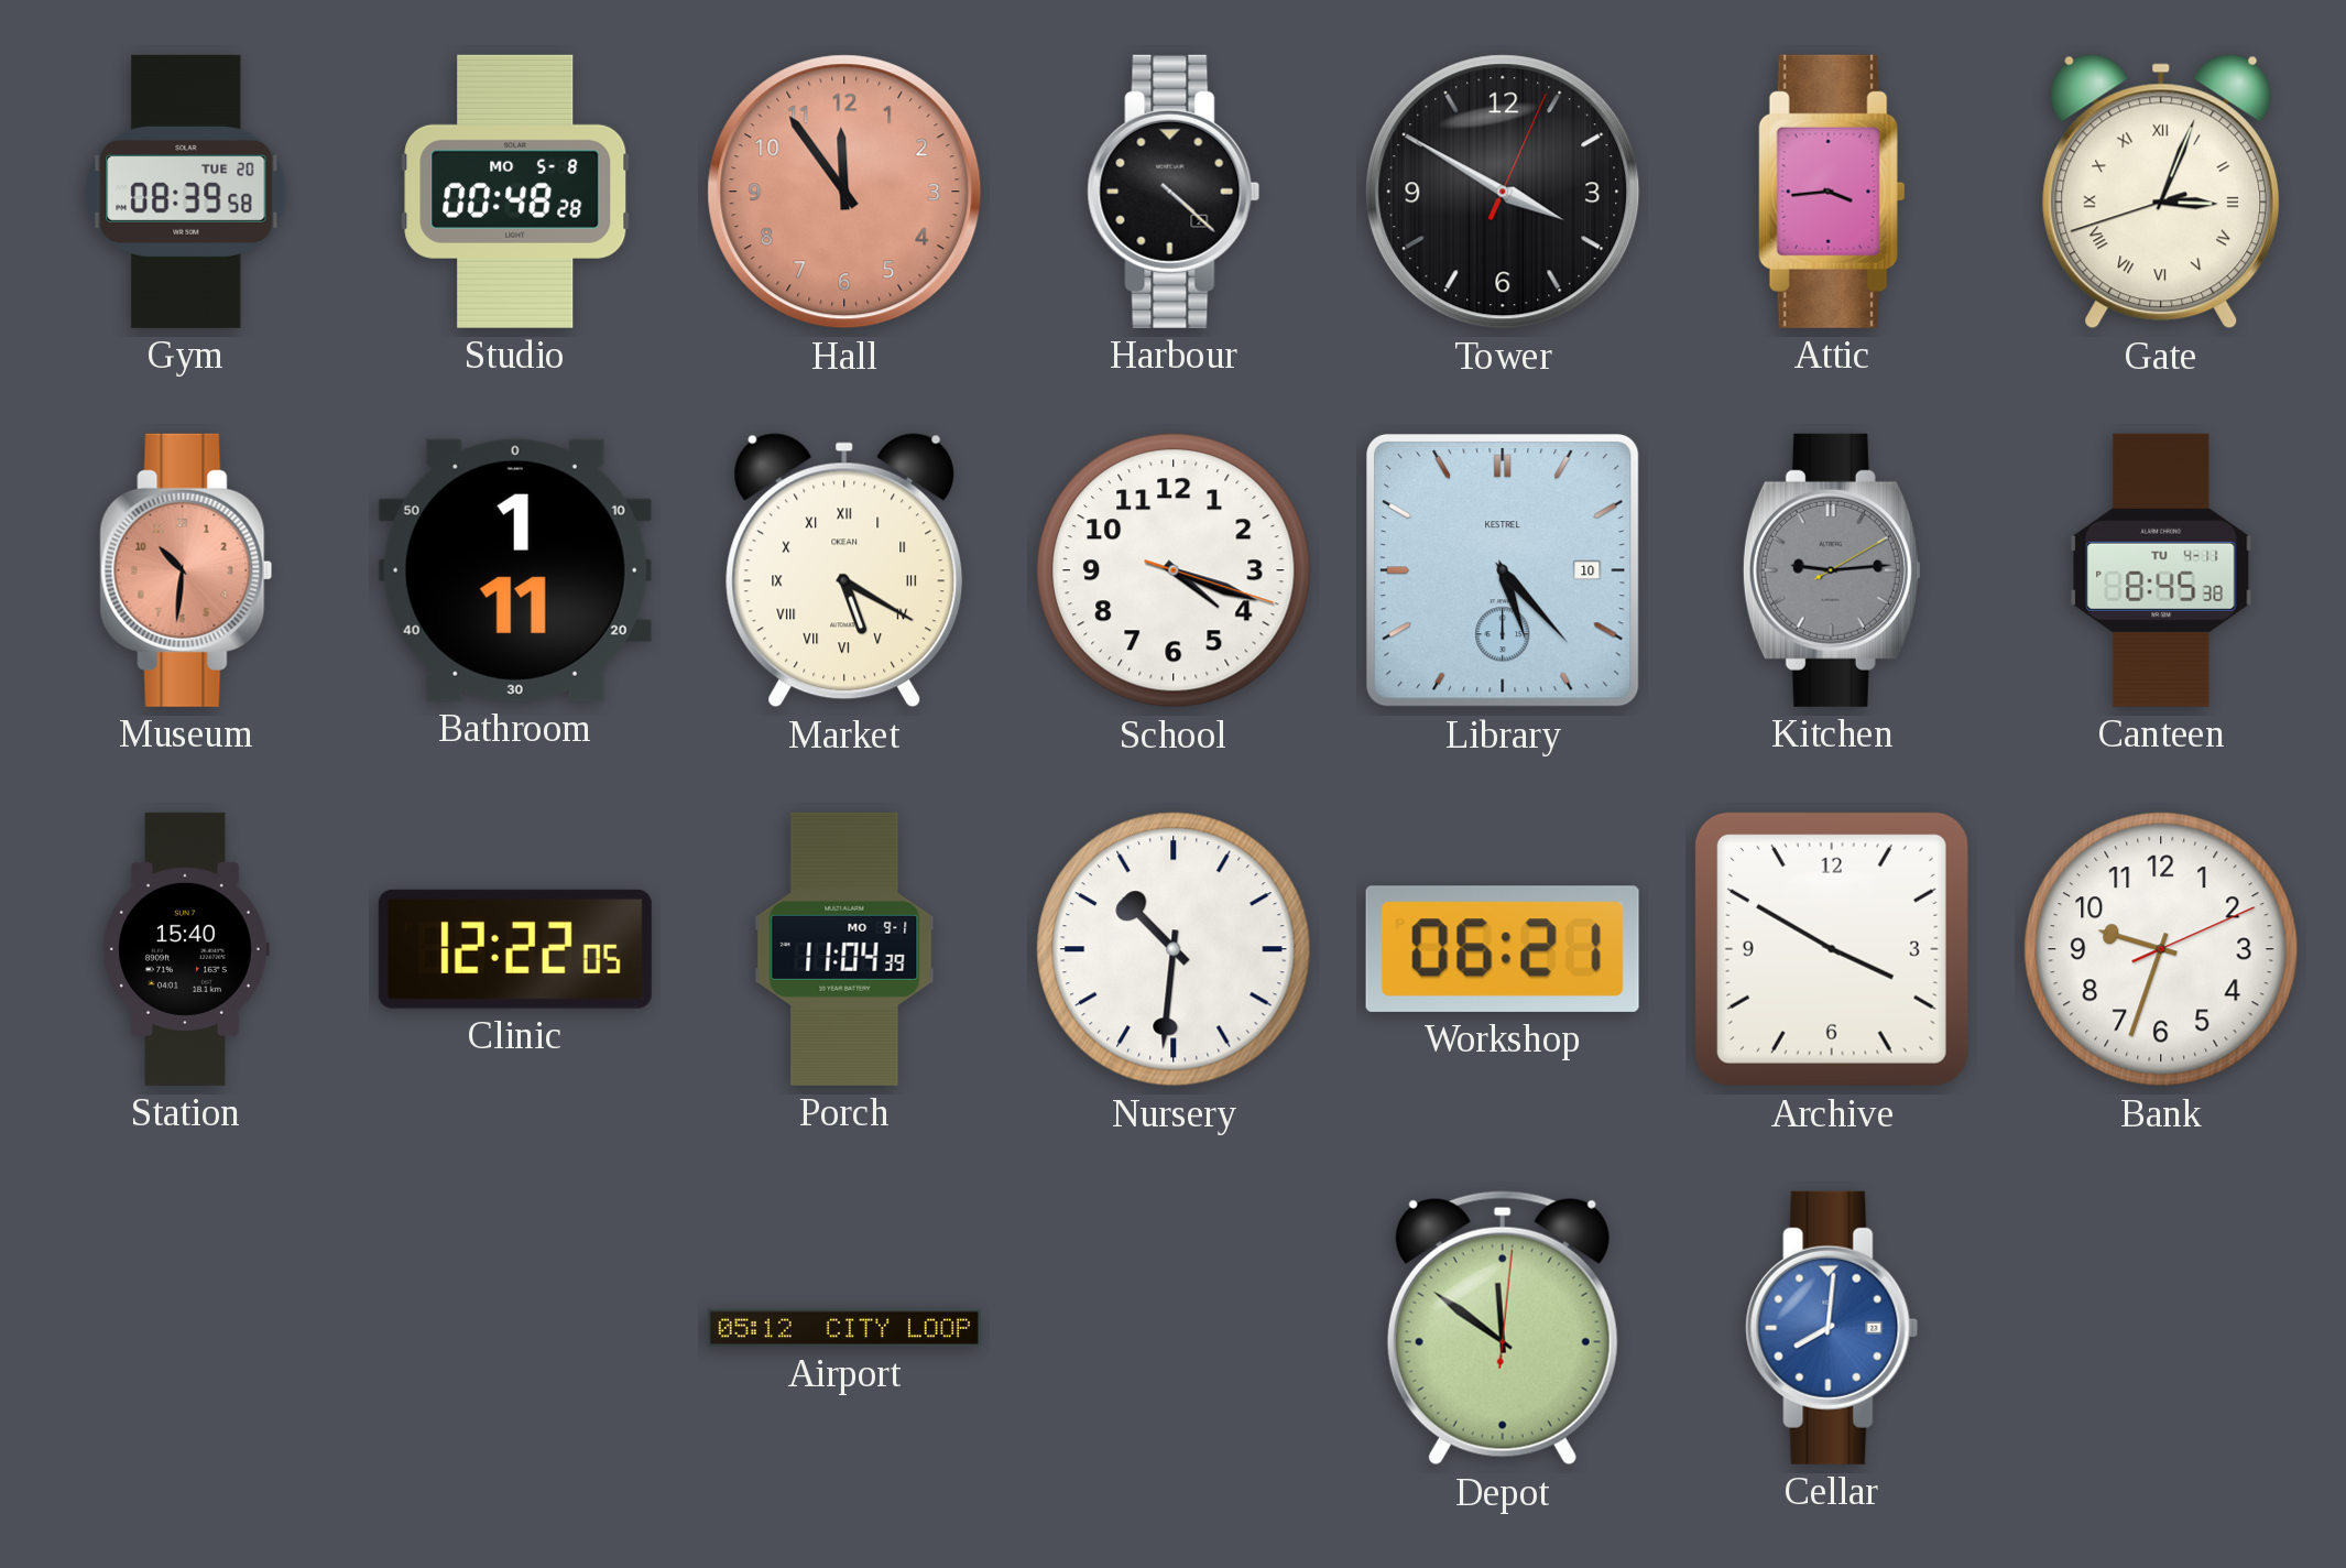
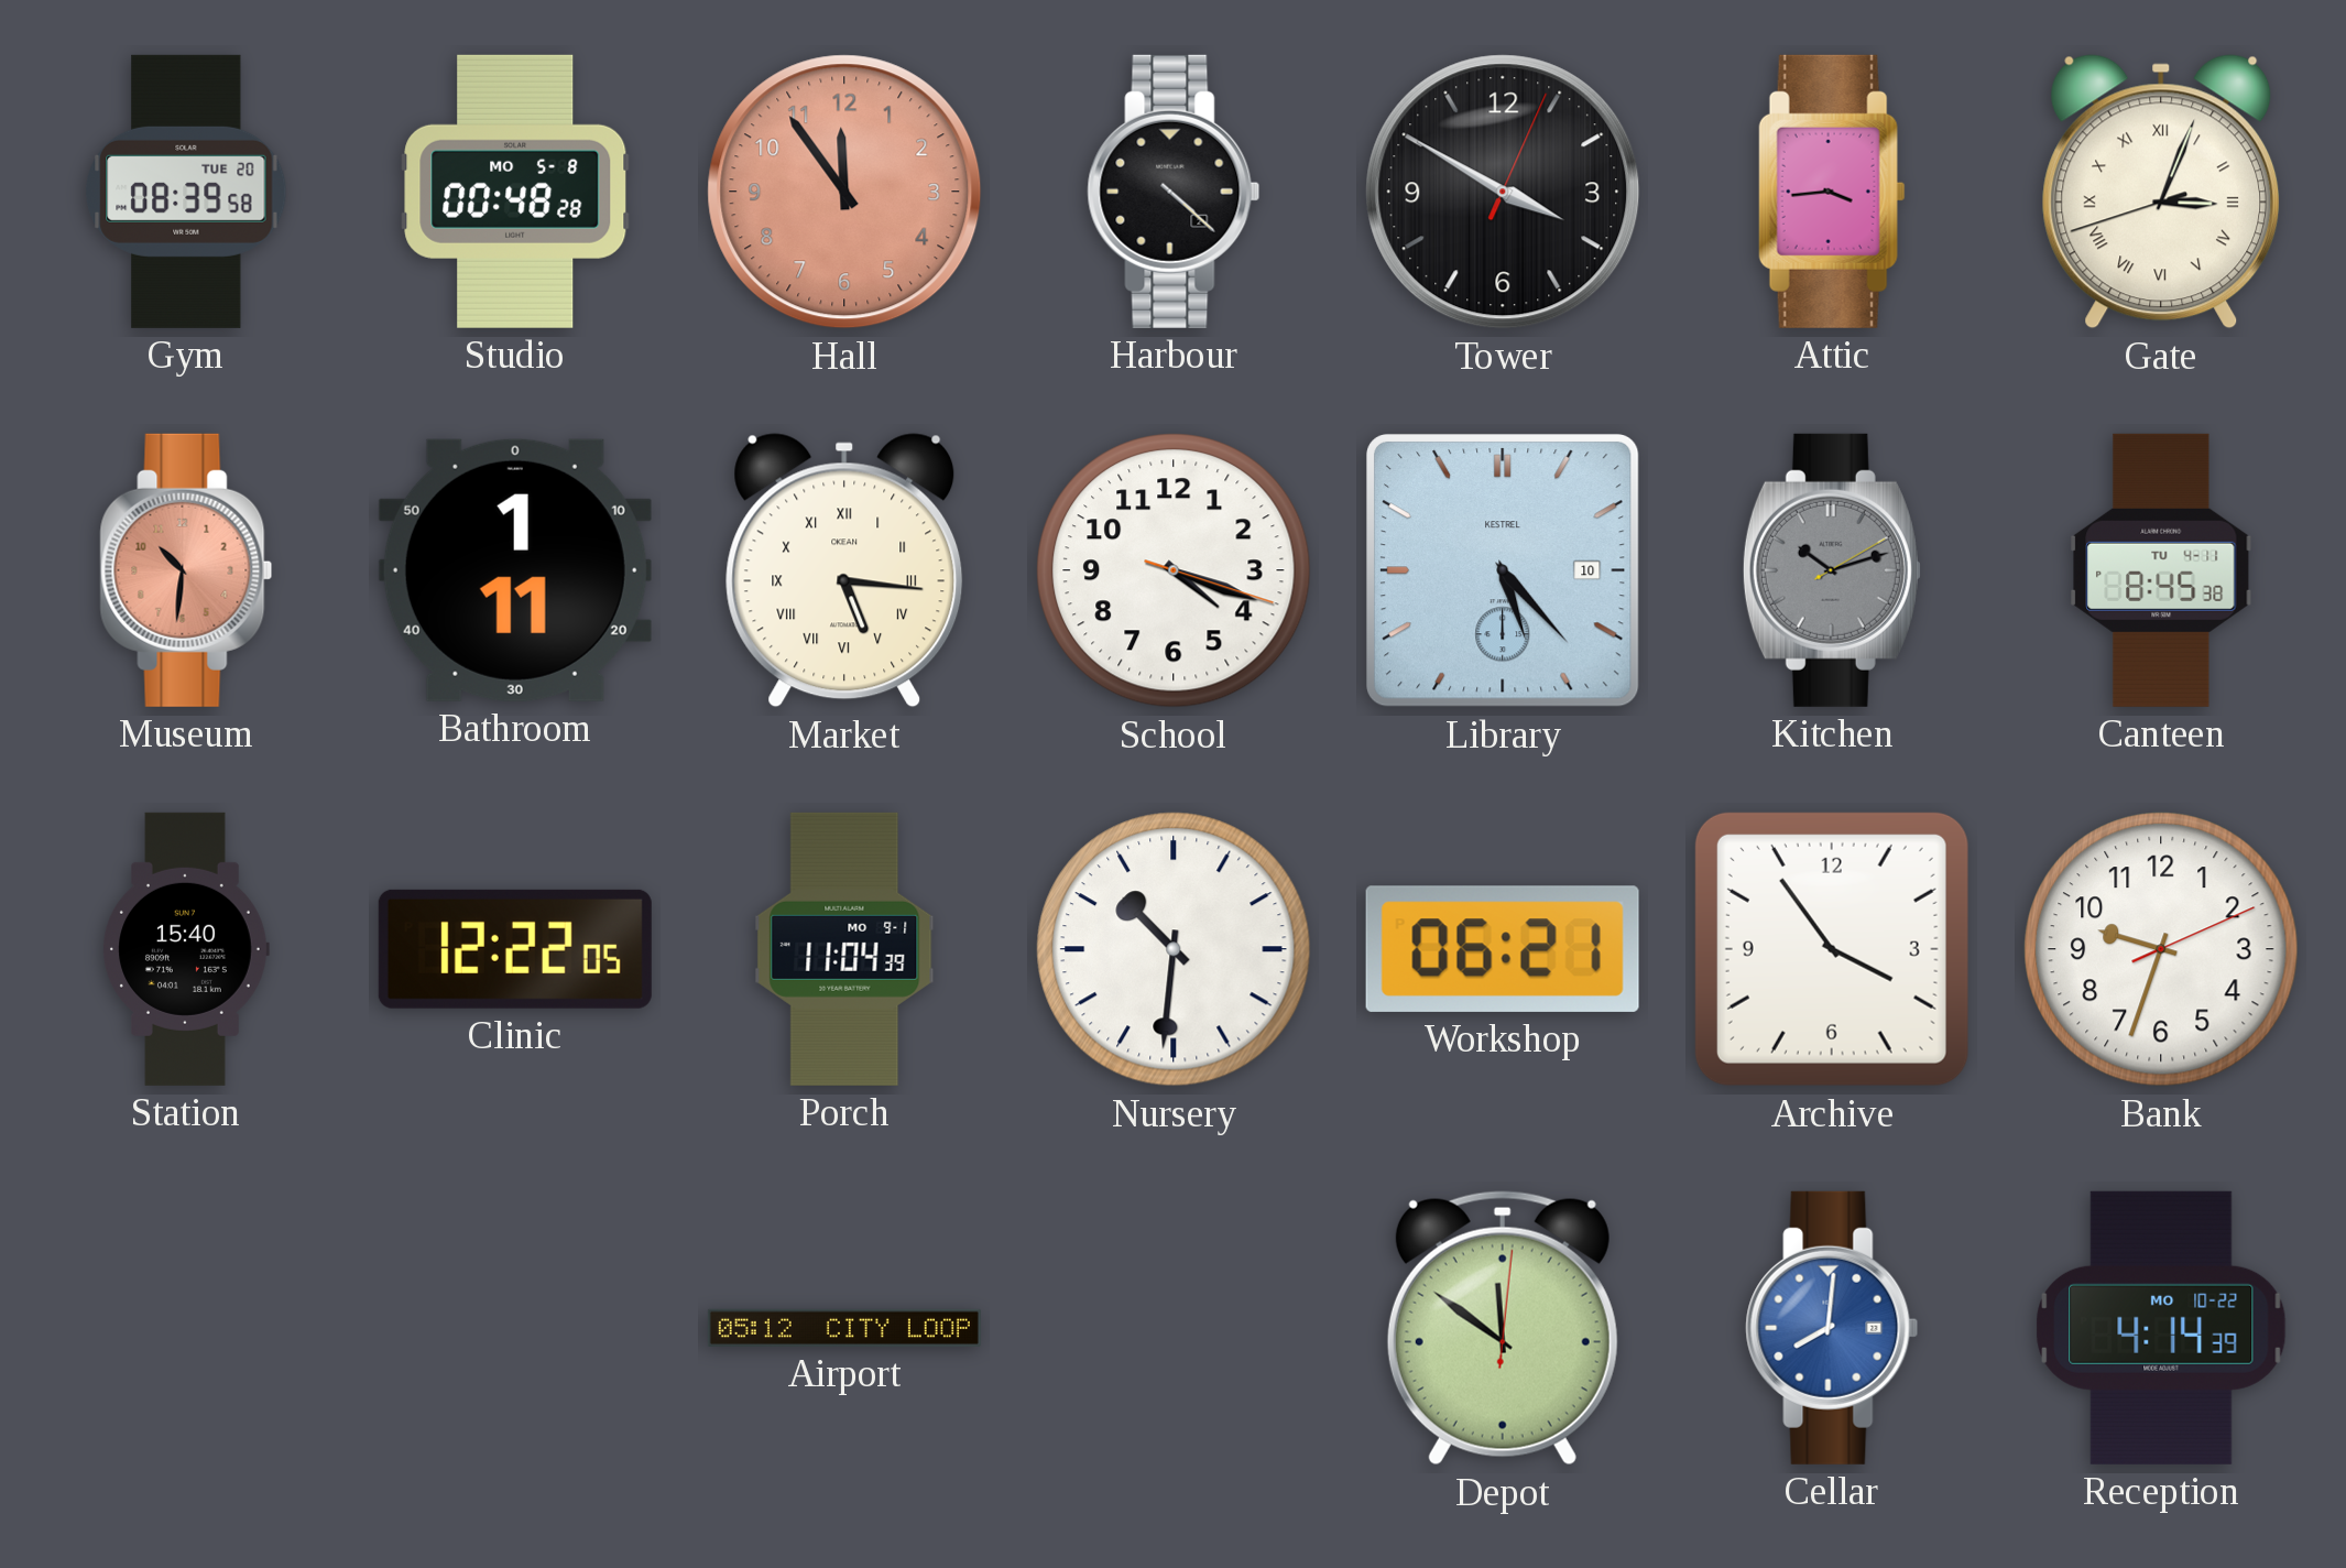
Market: 5:20 -> 5:16
Kitchen: 9:14 -> 10:12
Archive: 3:50 -> 3:54
Reception: none -> 4:14
